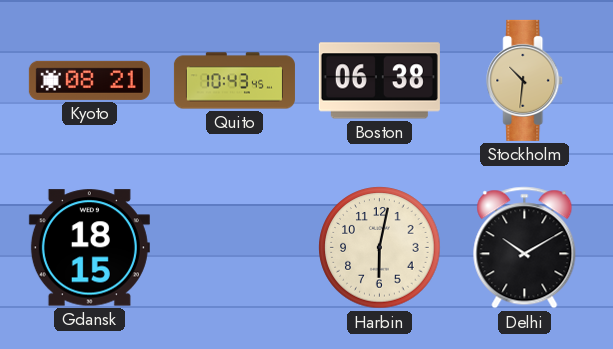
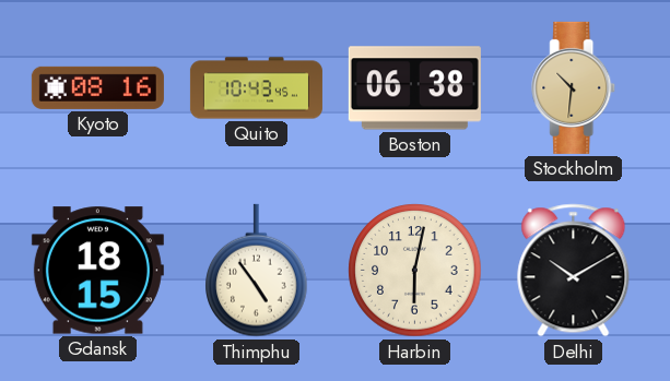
Kyoto: 08:21 -> 08:16
Thimphu: none -> 4:54
